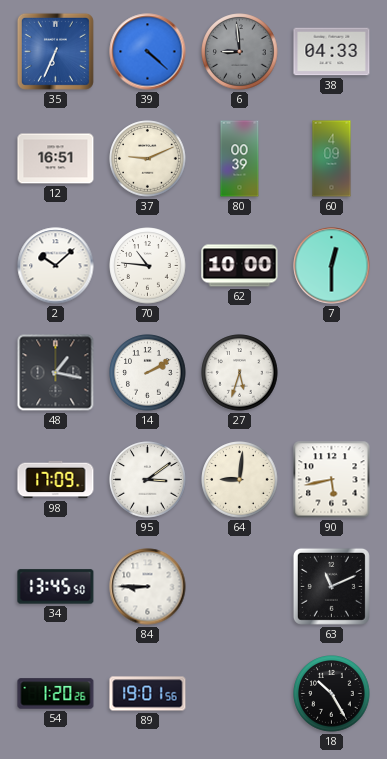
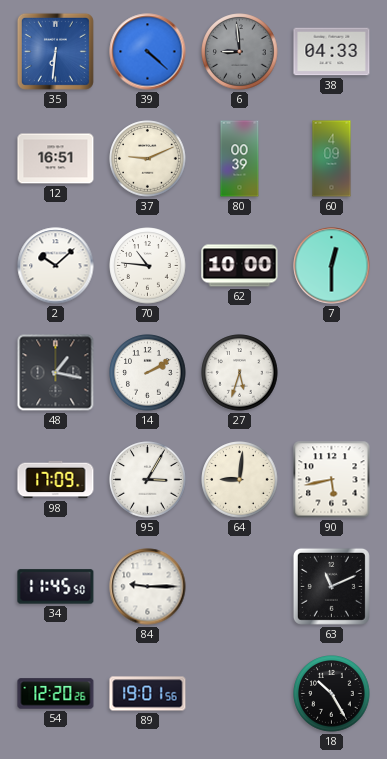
35: 6:34 -> 6:31
95: 3:09 -> 3:05
34: 13:45 -> 11:45
84: 8:45 -> 9:15
54: 1:20 -> 12:20
